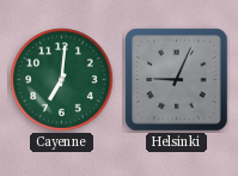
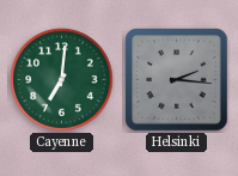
Helsinki: 9:04 -> 2:16
